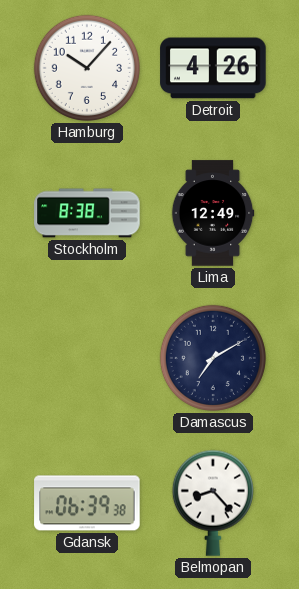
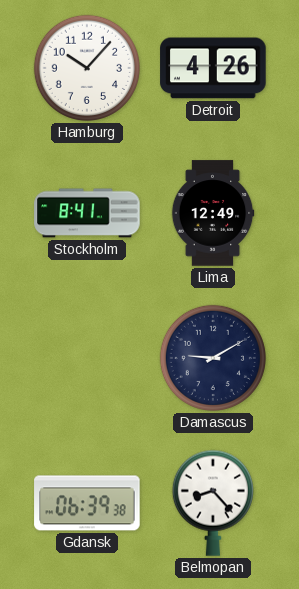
Stockholm: 8:38 -> 8:41
Damascus: 7:10 -> 9:10
